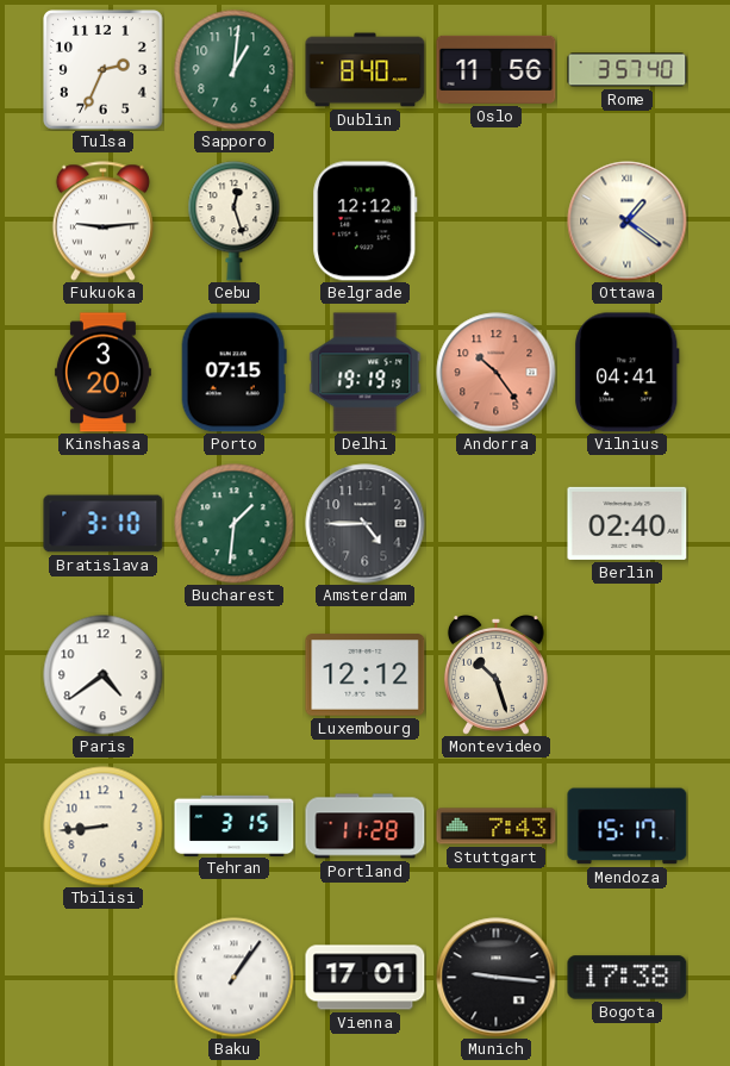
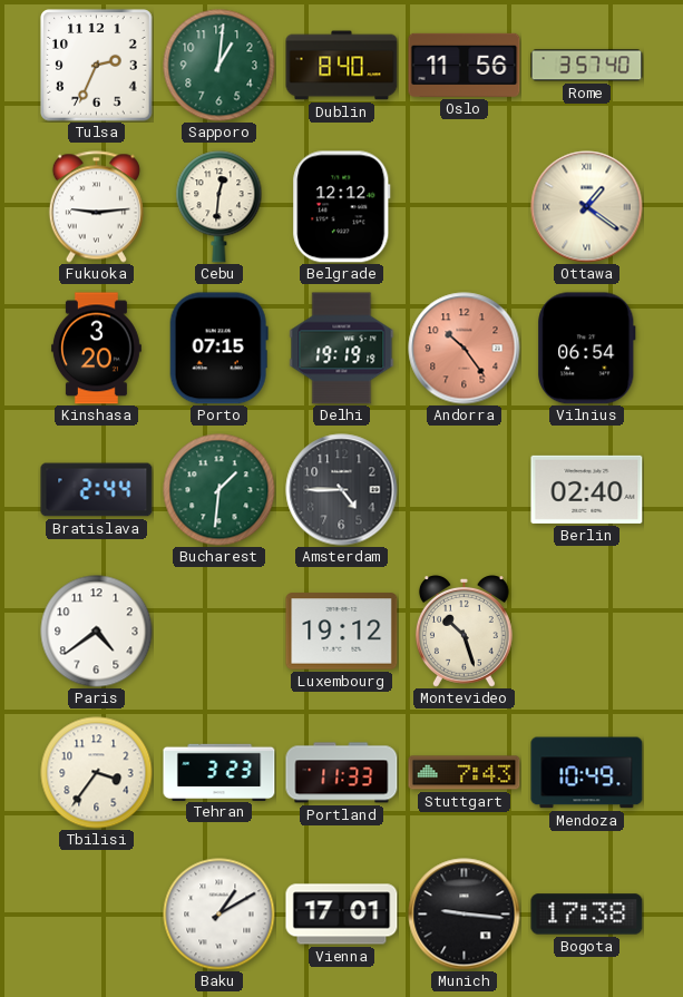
Cebu: 12:27 -> 12:31
Vilnius: 04:41 -> 06:54
Bratislava: 3:10 -> 2:44
Luxembourg: 12:12 -> 19:12
Tbilisi: 8:44 -> 3:36
Tehran: 3:15 -> 3:23
Portland: 11:28 -> 11:33
Mendoza: 15:17 -> 10:49
Baku: 1:06 -> 1:10
